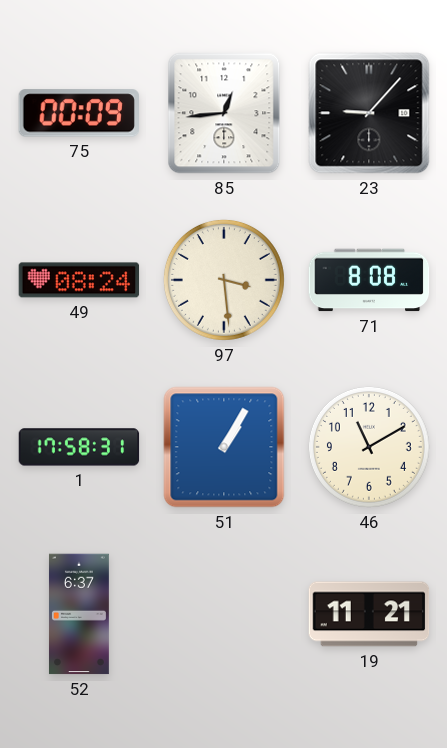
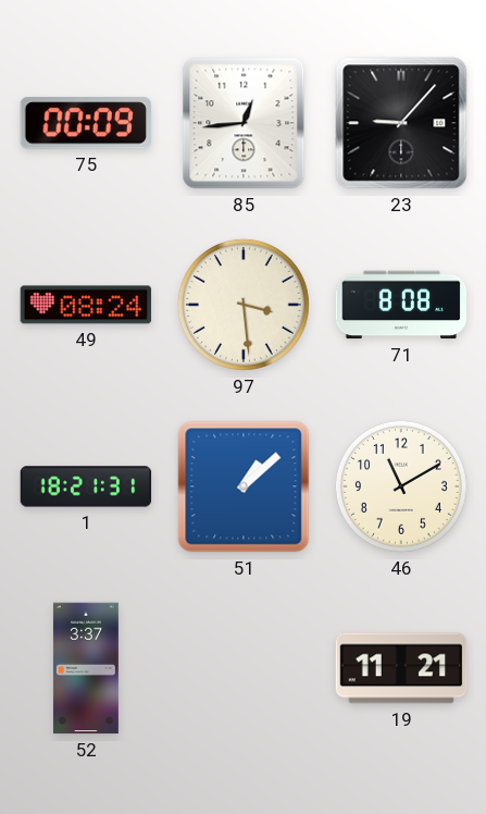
1: 17:58 -> 18:21
51: 1:05 -> 1:08
52: 6:37 -> 3:37
